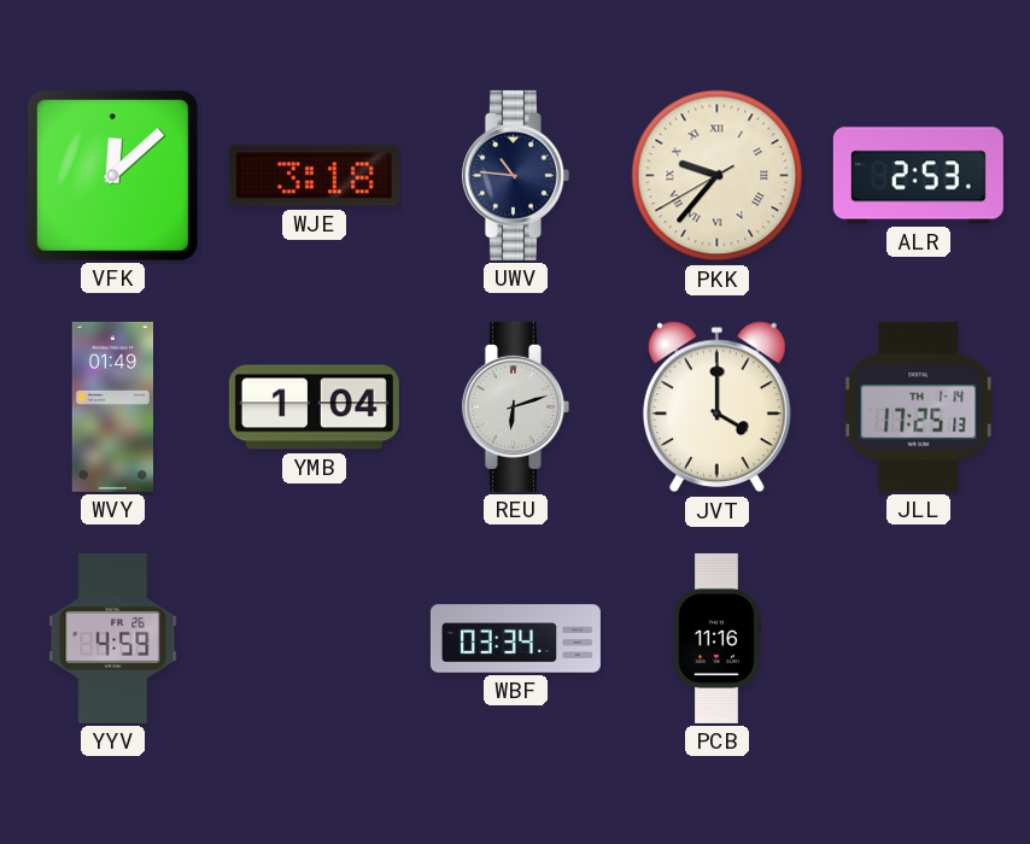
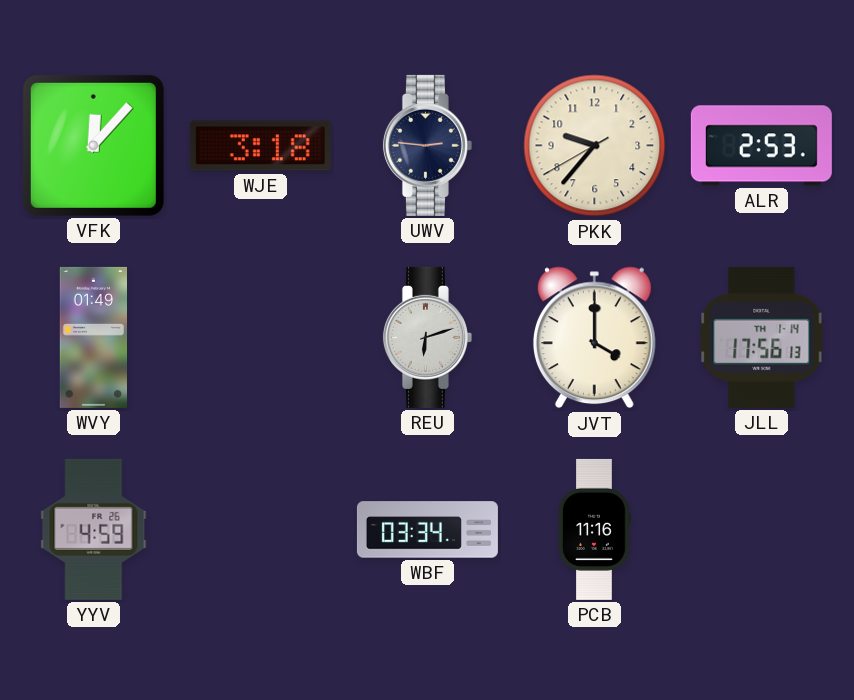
VFK: 12:08 -> 12:07
UWV: 10:46 -> 2:46
PKK numerals: Roman -> Arabic
YMB: 1:04 -> none
JLL: 17:25 -> 17:56
